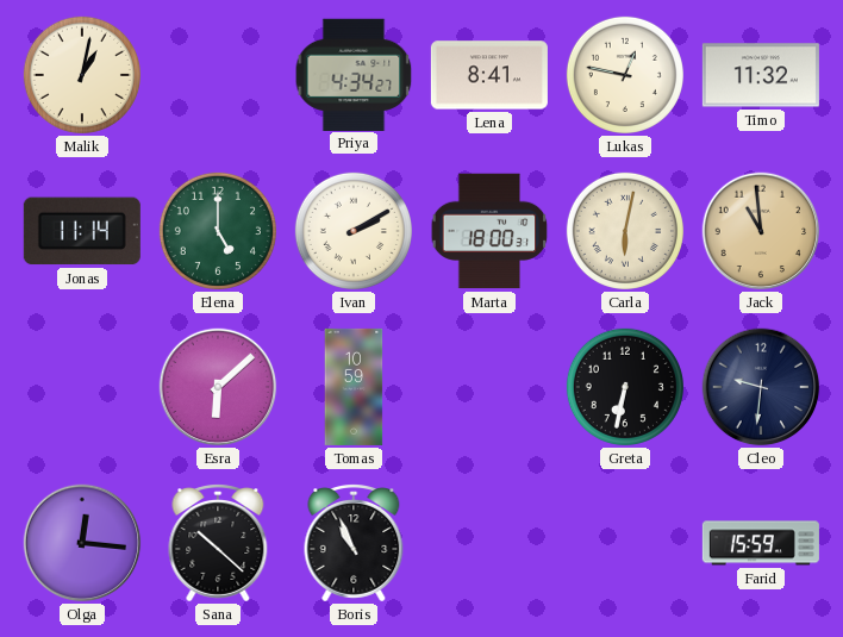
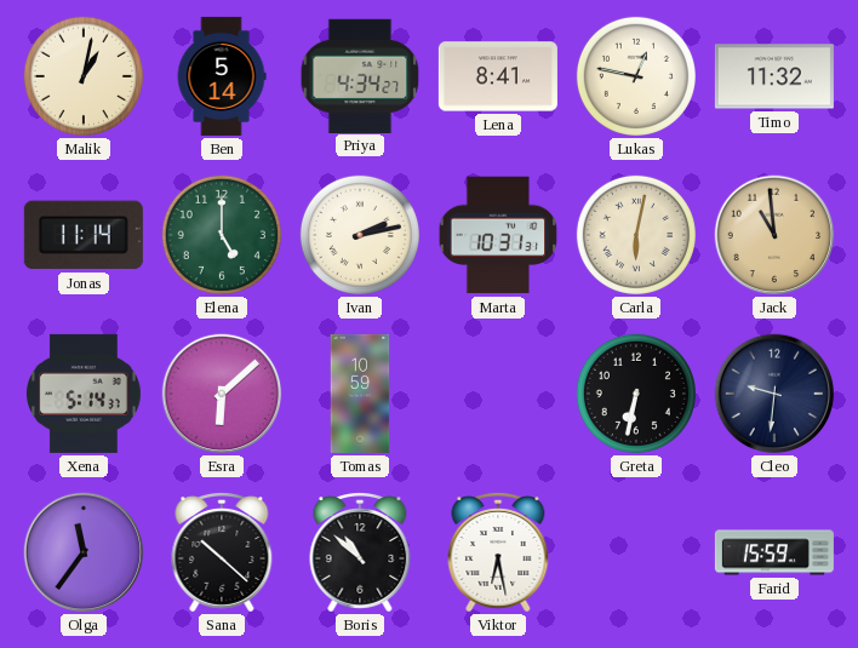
Ben: none -> 5:14
Ivan: 2:10 -> 2:13
Marta: 18:00 -> 10:31
Xena: none -> 5:14
Olga: 12:16 -> 11:36
Boris: 10:56 -> 10:52
Viktor: none -> 6:28
